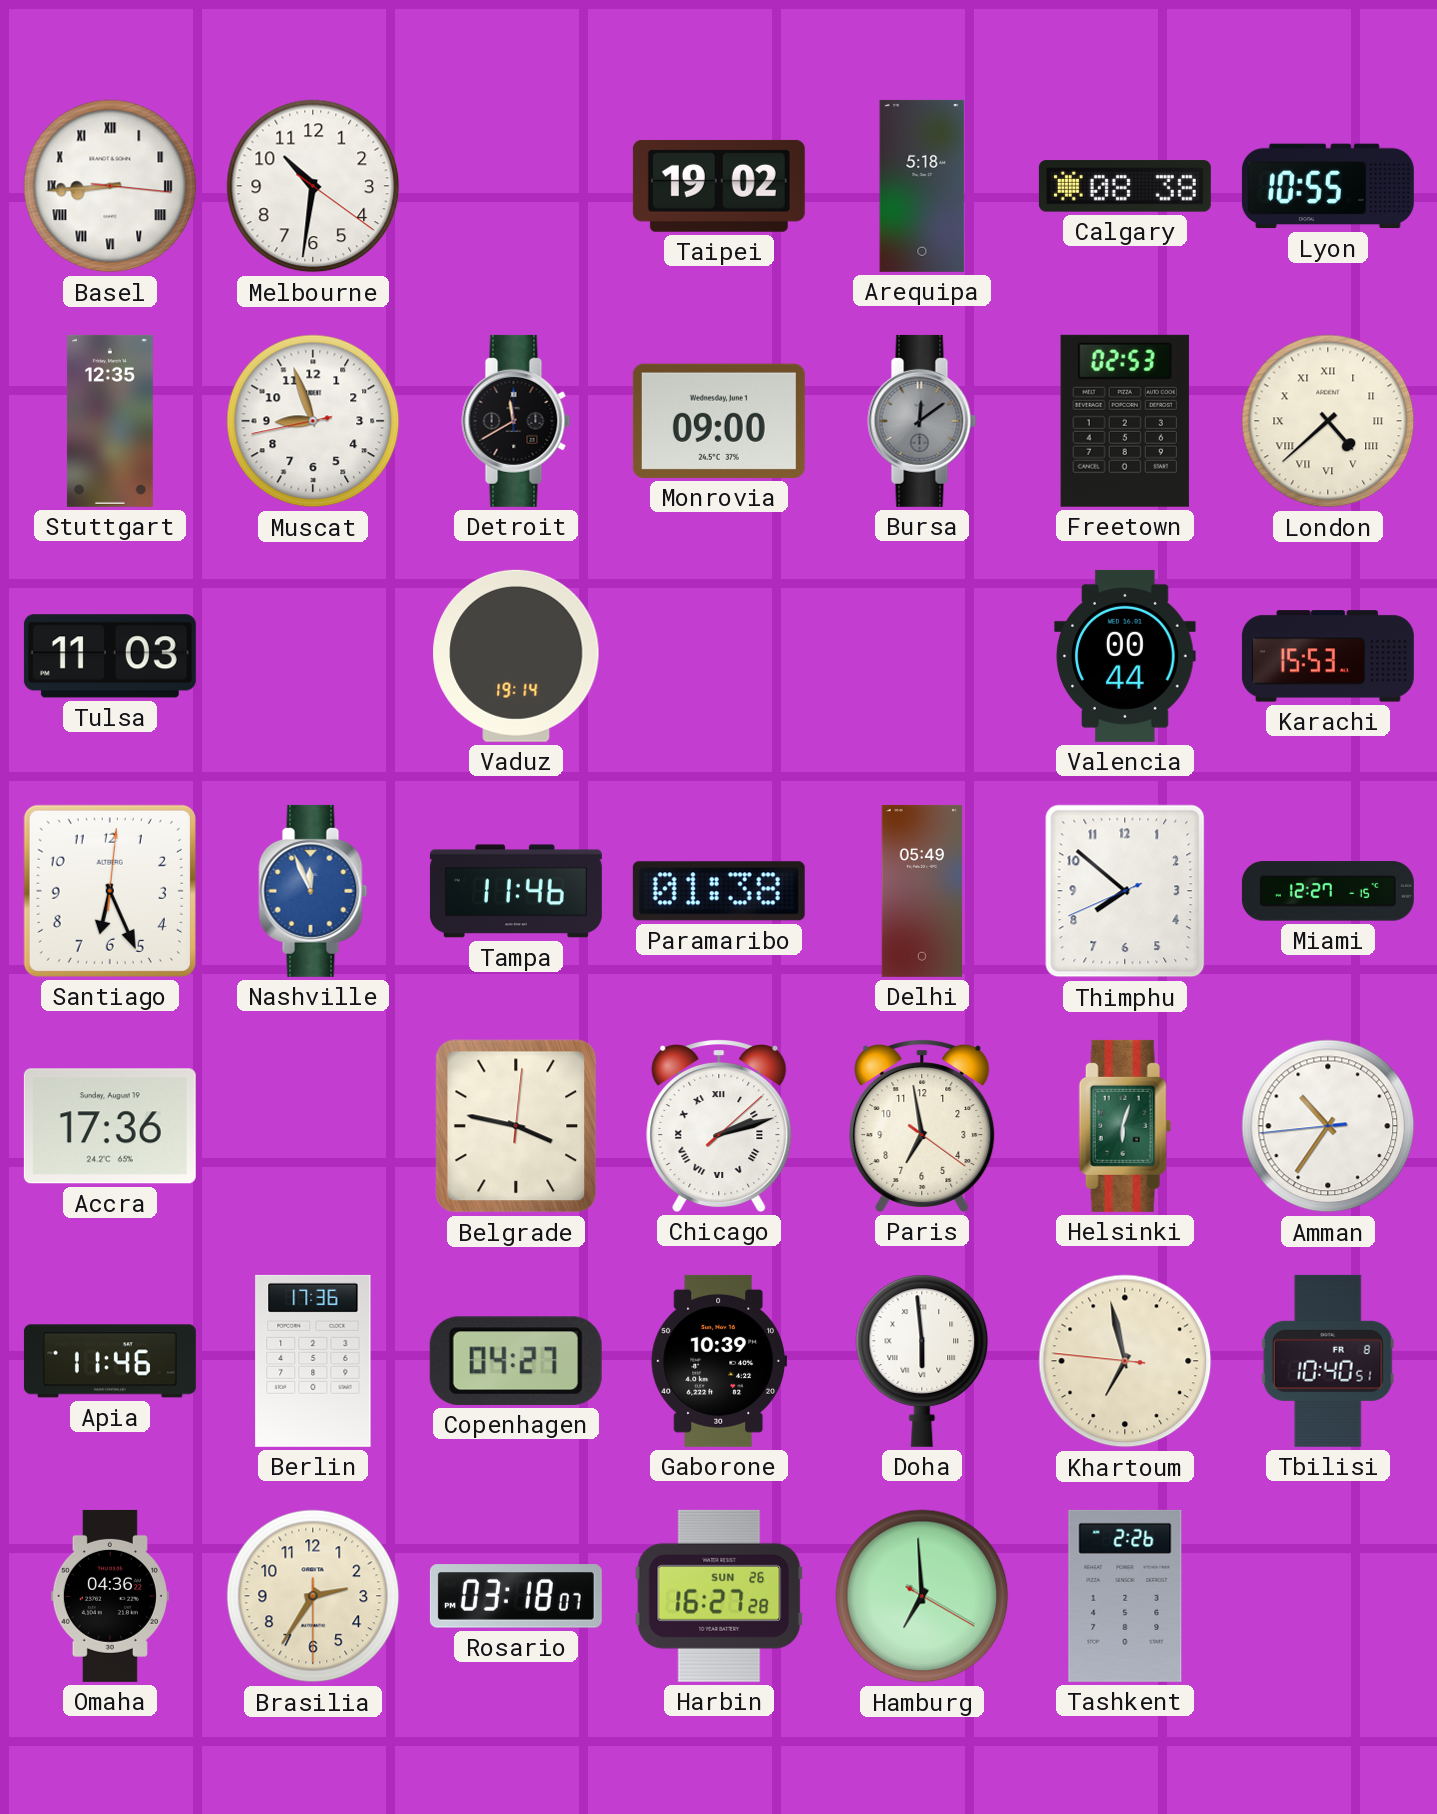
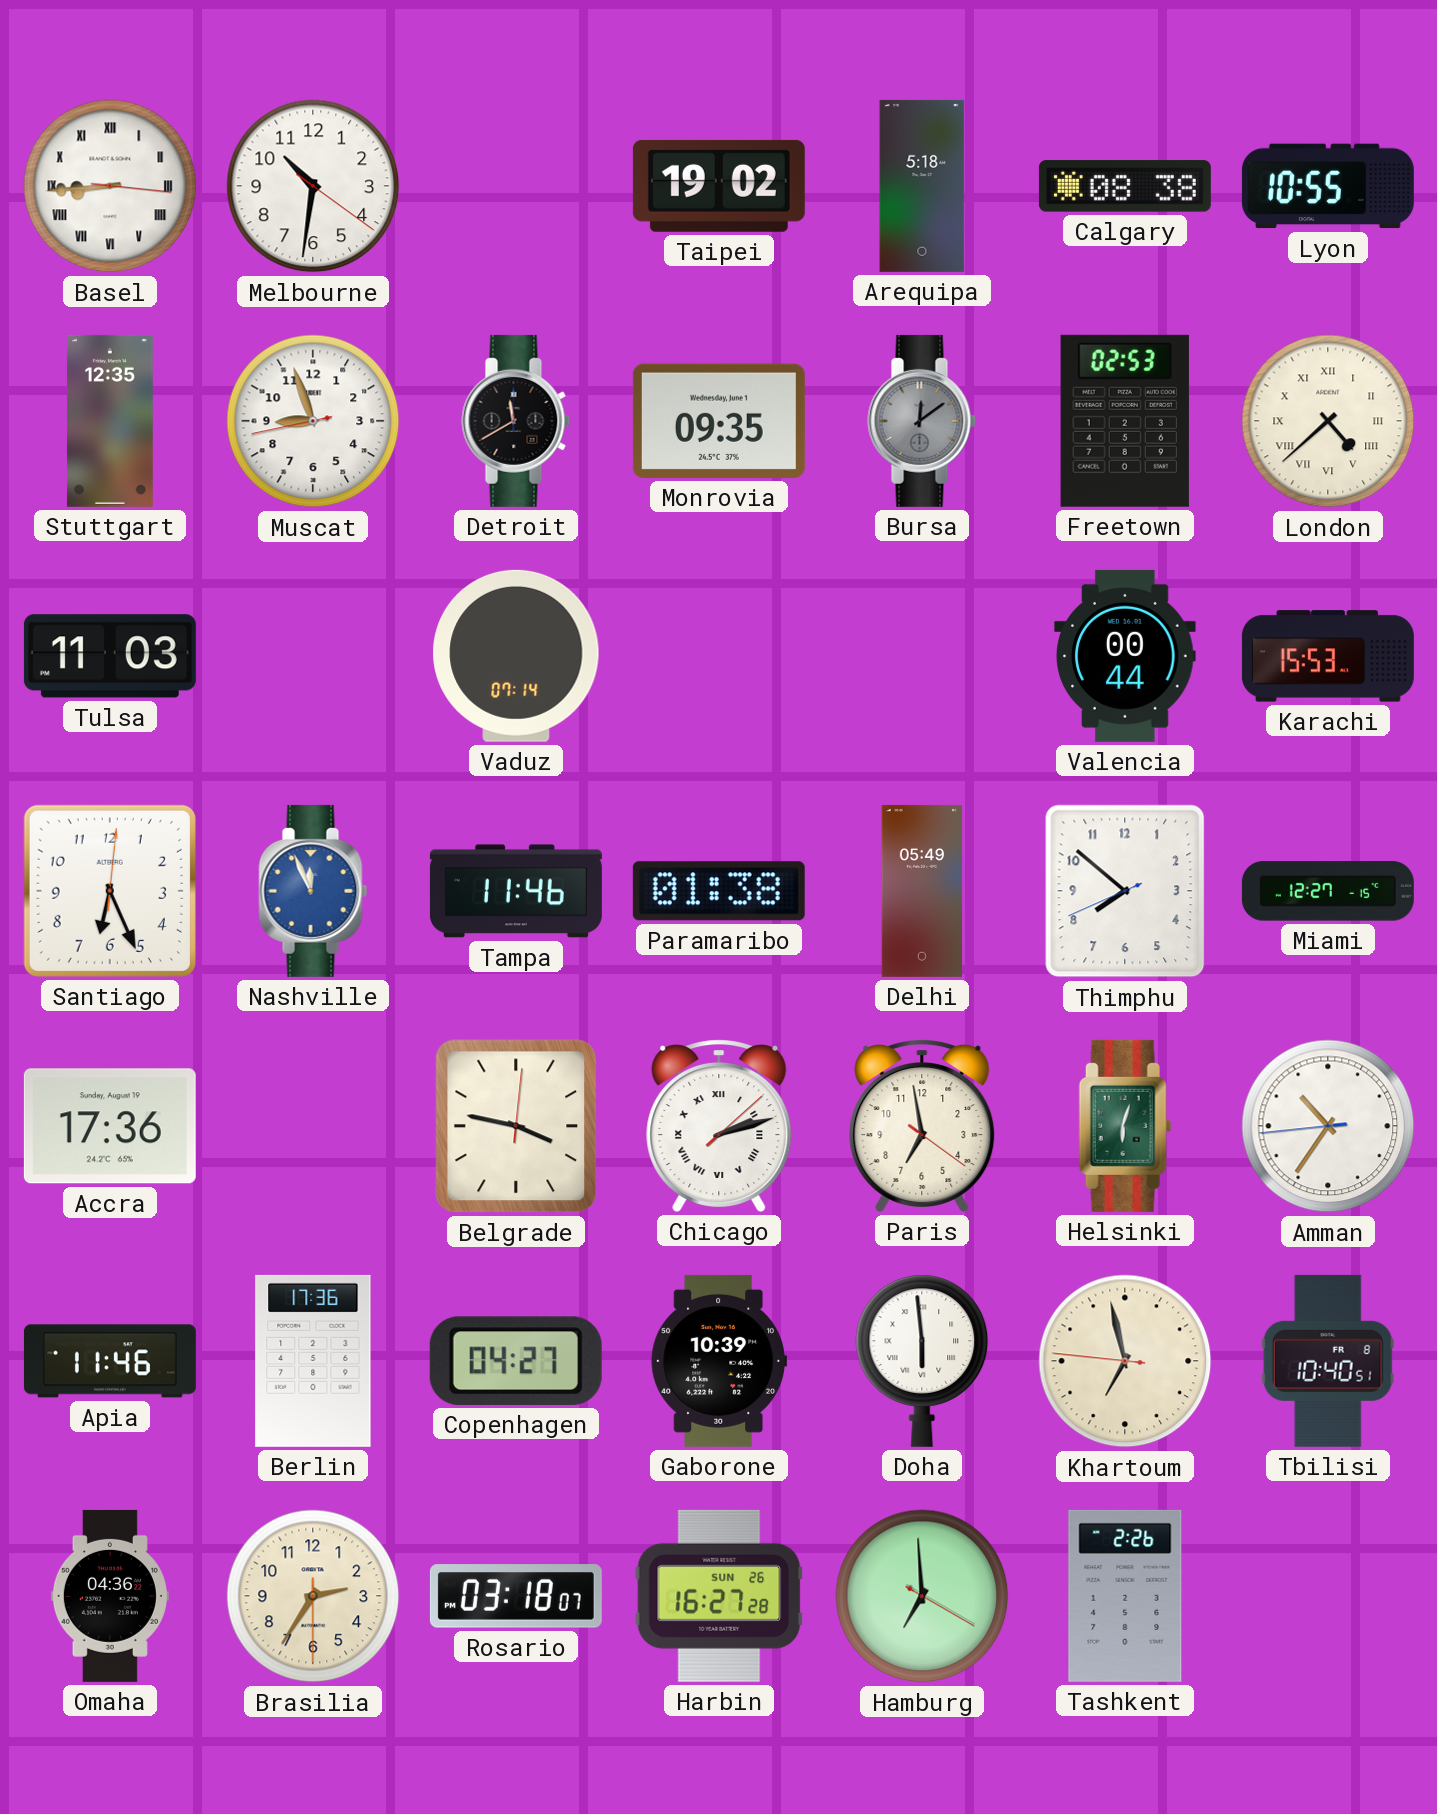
Monrovia: 09:00 -> 09:35
Vaduz: 19:14 -> 07:14
